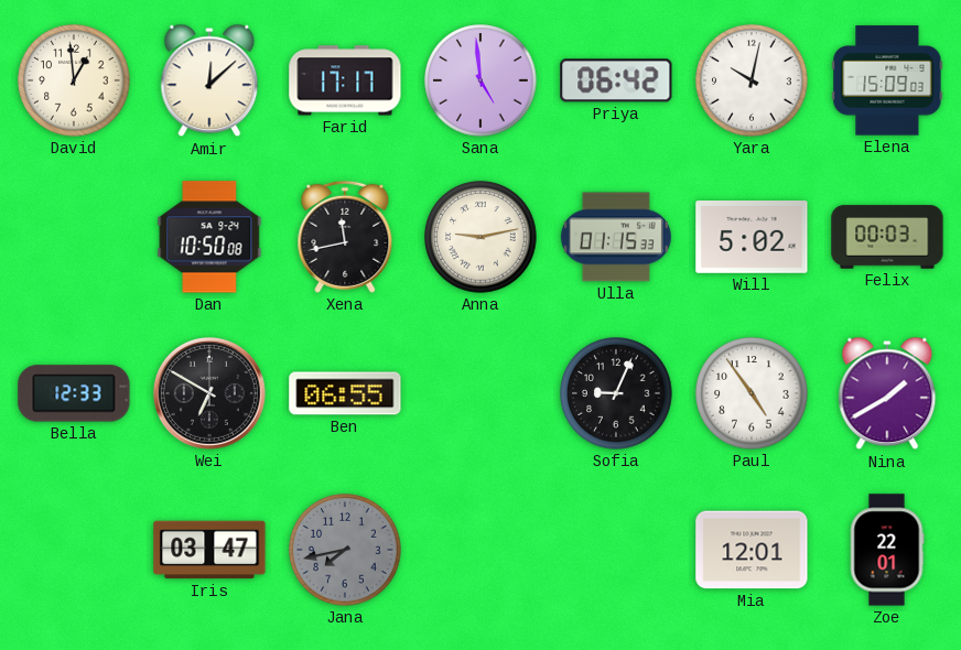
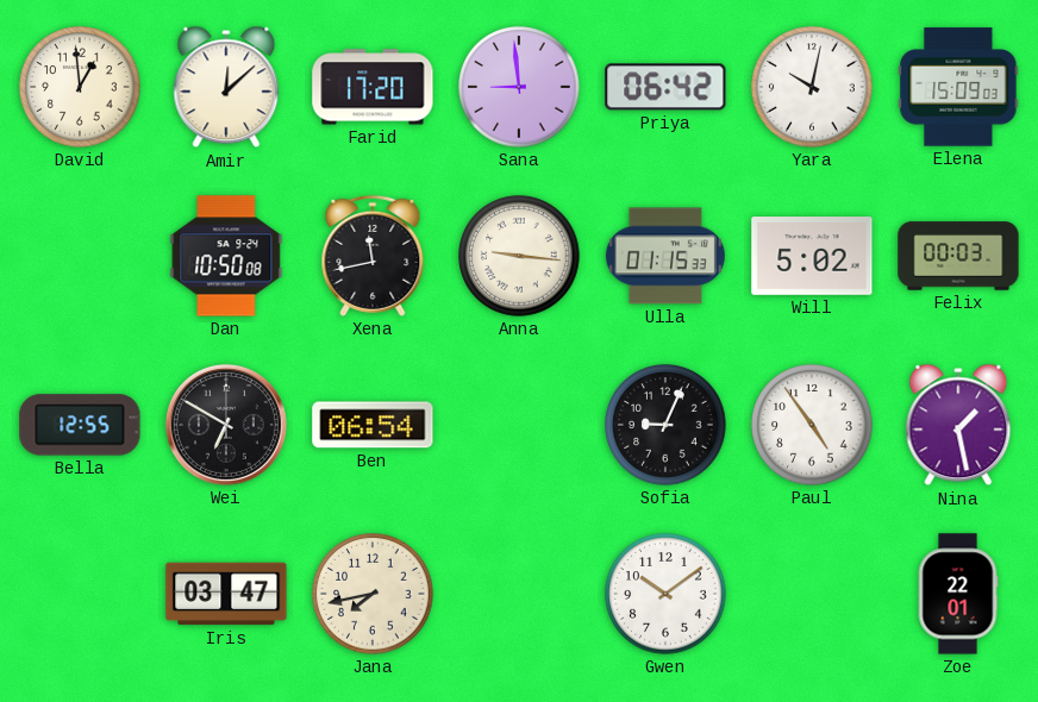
Farid: 17:17 -> 17:20
Sana: 4:59 -> 8:59
Anna: 9:13 -> 9:16
Bella: 12:33 -> 12:55
Ben: 06:55 -> 06:54
Nina: 1:40 -> 1:28
Jana dial: grey -> cream
Gwen: none -> 10:09
Mia: 12:01 -> none
